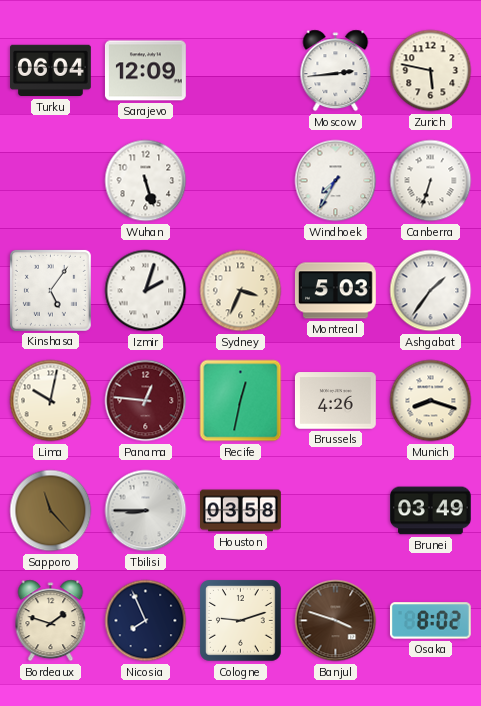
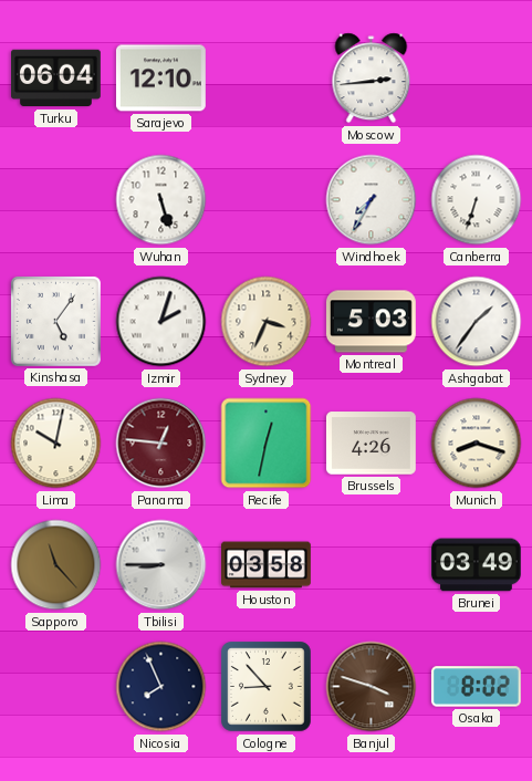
Sarajevo: 12:09 -> 12:10
Zurich: 5:47 -> none
Bordeaux: 1:48 -> none
Cologne: 9:12 -> 8:53
